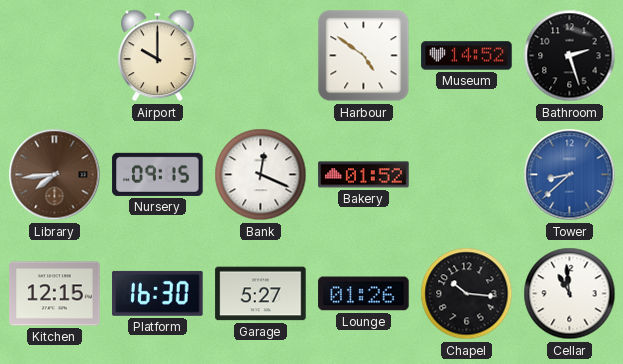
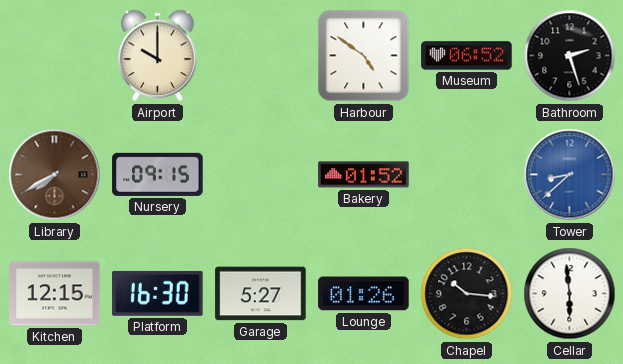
Museum: 14:52 -> 06:52
Library: 7:44 -> 7:40
Bank: 12:19 -> none
Cellar: 10:59 -> 5:59
